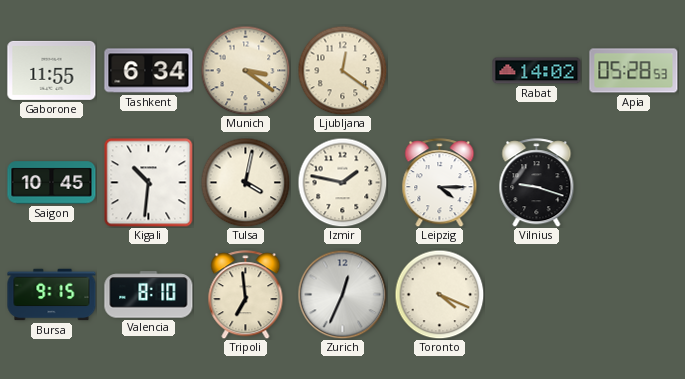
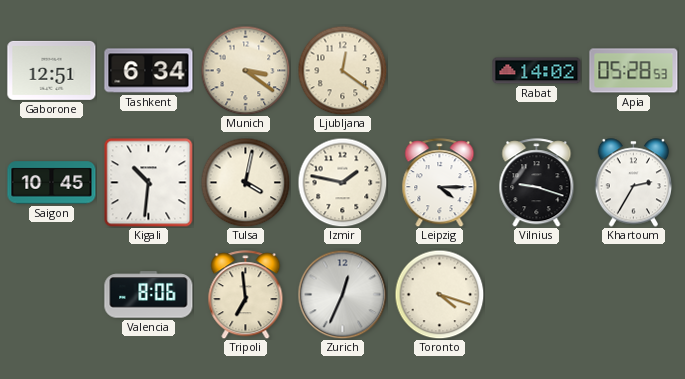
Gaborone: 11:55 -> 12:51
Khartoum: none -> 2:35
Bursa: 9:15 -> none
Valencia: 8:10 -> 8:06
Toronto: 4:19 -> 4:18
